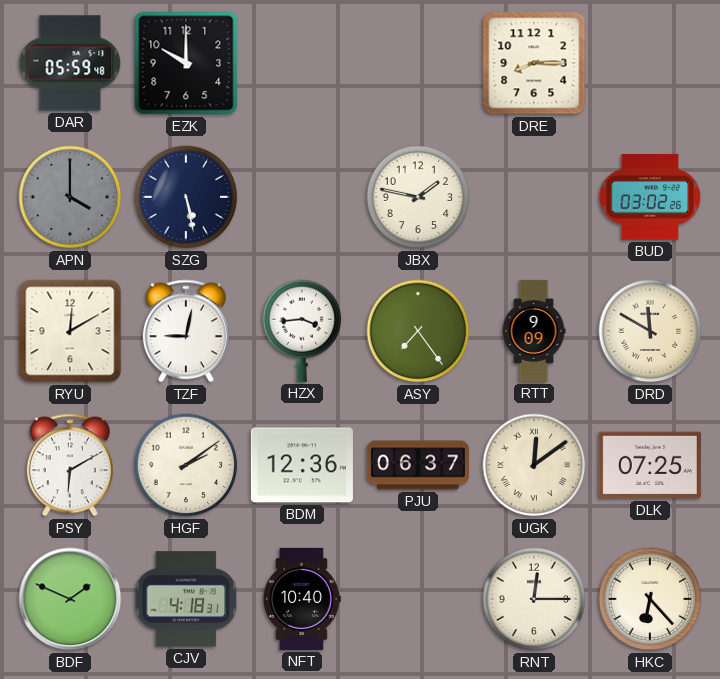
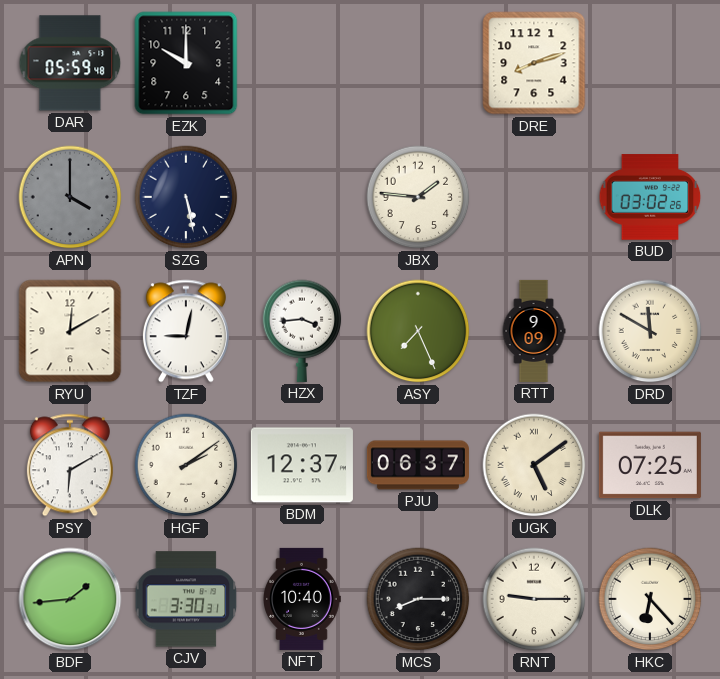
DRE: 8:15 -> 8:12
JBX: 1:47 -> 1:46
ASY: 7:24 -> 7:26
BDM: 12:36 -> 12:37
UGK: 12:09 -> 5:09
BDF: 1:49 -> 1:44
CJV: 4:18 -> 3:30
MCS: none -> 8:15
RNT: 12:15 -> 9:15
